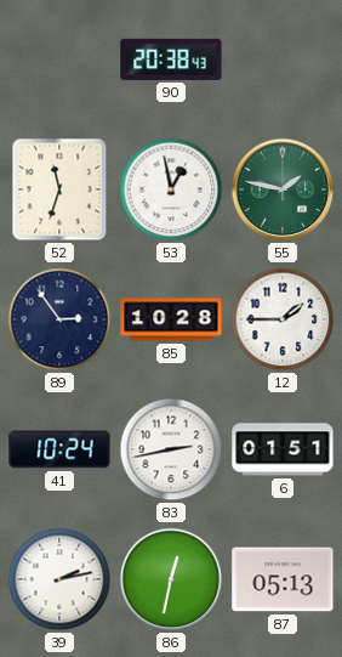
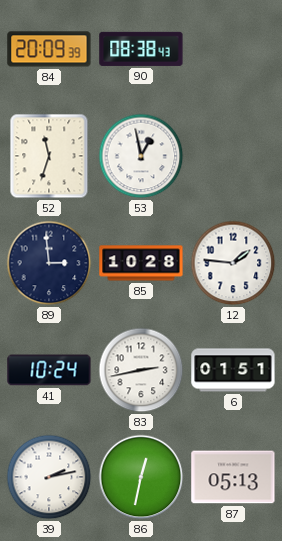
84: none -> 20:09
90: 20:38 -> 08:38
55: 1:47 -> none
89: 2:54 -> 2:59
12: 1:45 -> 1:46
